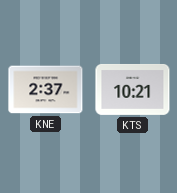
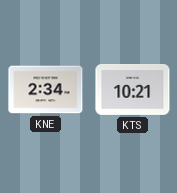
KNE: 2:37 -> 2:34
